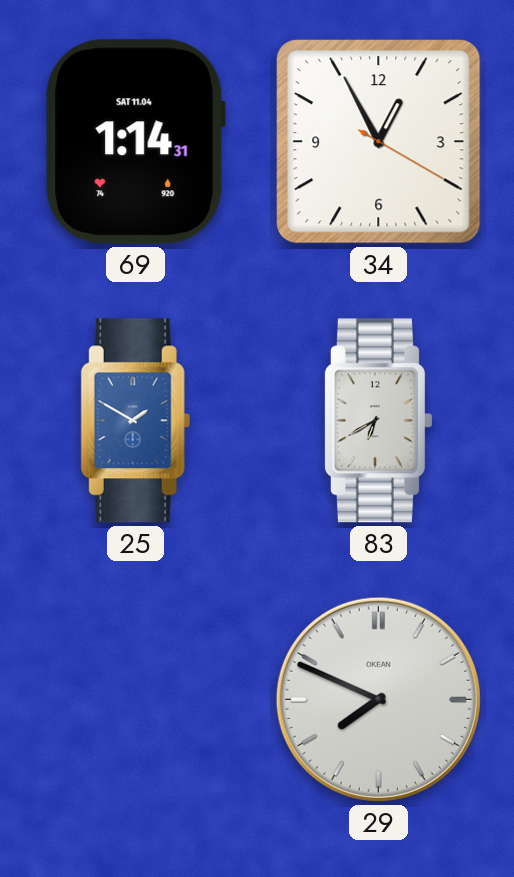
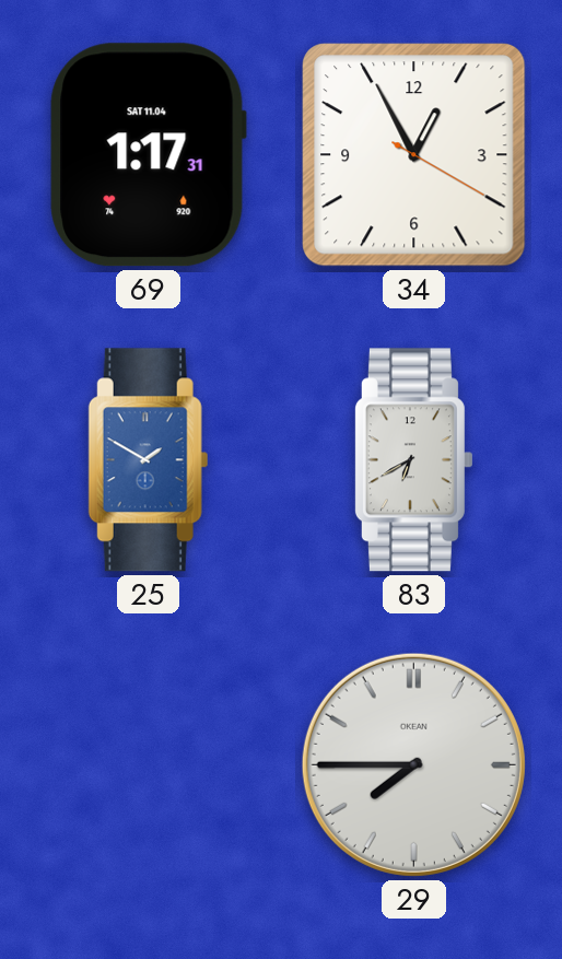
69: 1:14 -> 1:17
29: 7:49 -> 7:45
